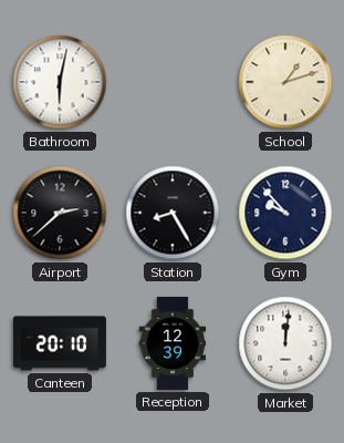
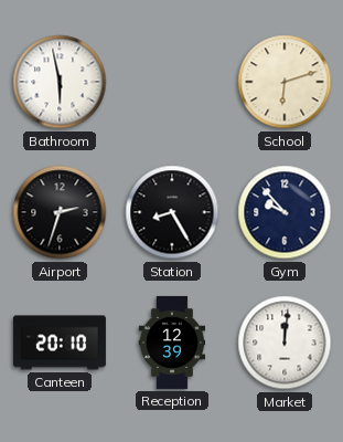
Bathroom: 6:02 -> 5:58
School: 1:12 -> 6:12
Airport: 2:38 -> 2:33
